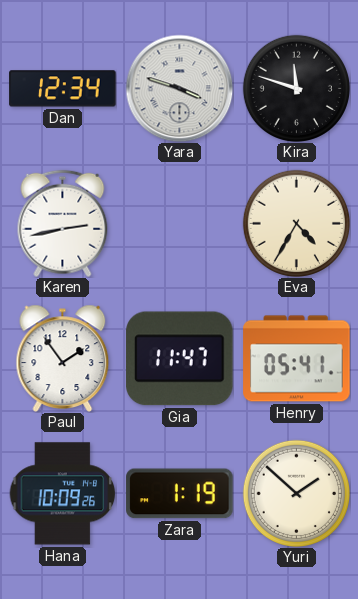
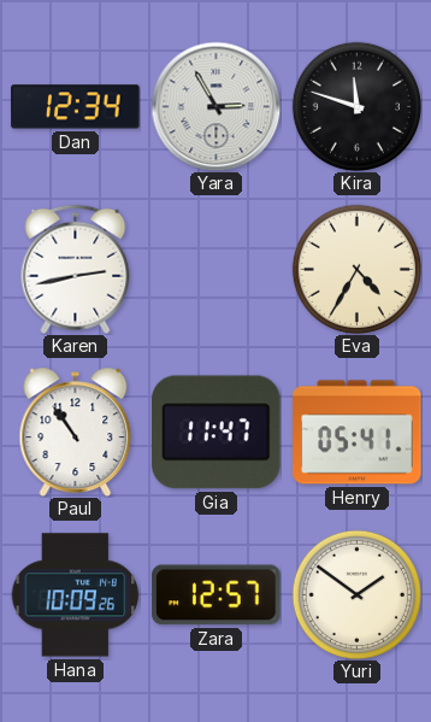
Yara: 3:48 -> 2:55
Paul: 1:54 -> 10:54
Zara: 1:19 -> 12:57
Yuri: 1:52 -> 1:51
